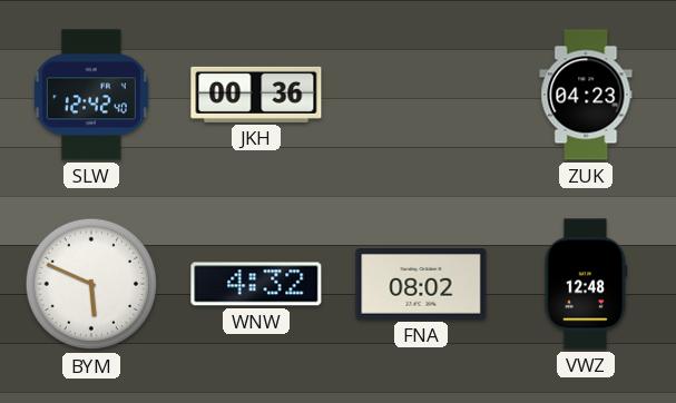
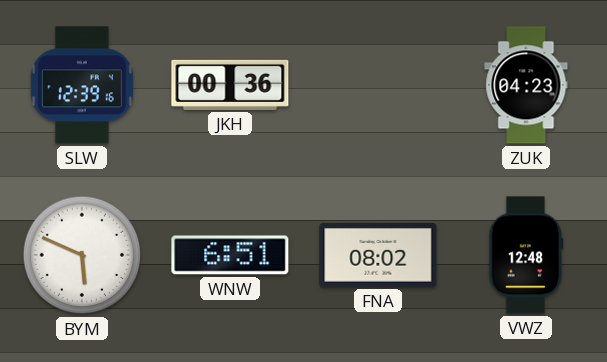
SLW: 12:42 -> 12:39
WNW: 4:32 -> 6:51
